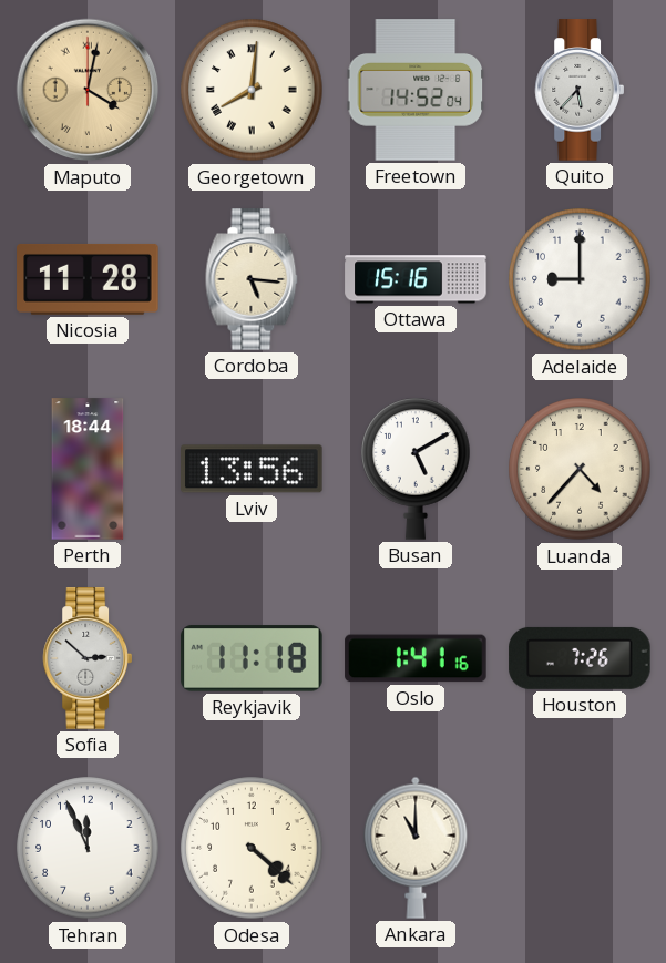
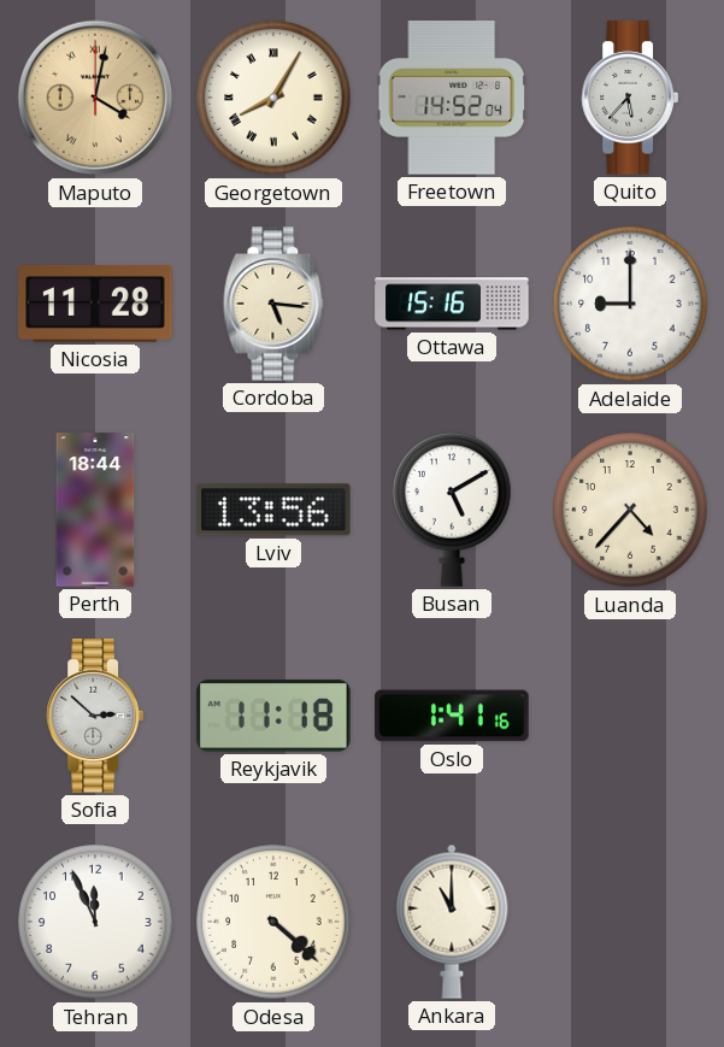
Georgetown: 8:01 -> 8:05
Houston: 7:26 -> none
